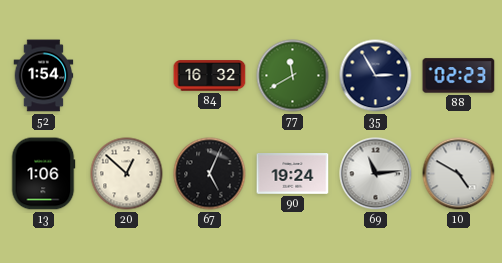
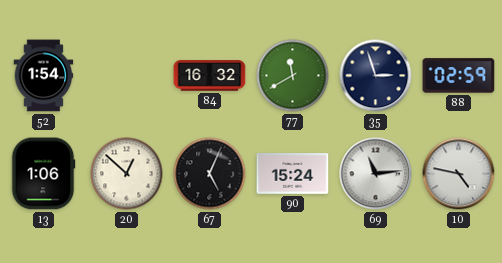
35: 2:55 -> 2:57
88: 02:23 -> 02:59
90: 19:24 -> 15:24
10: 4:50 -> 4:47
